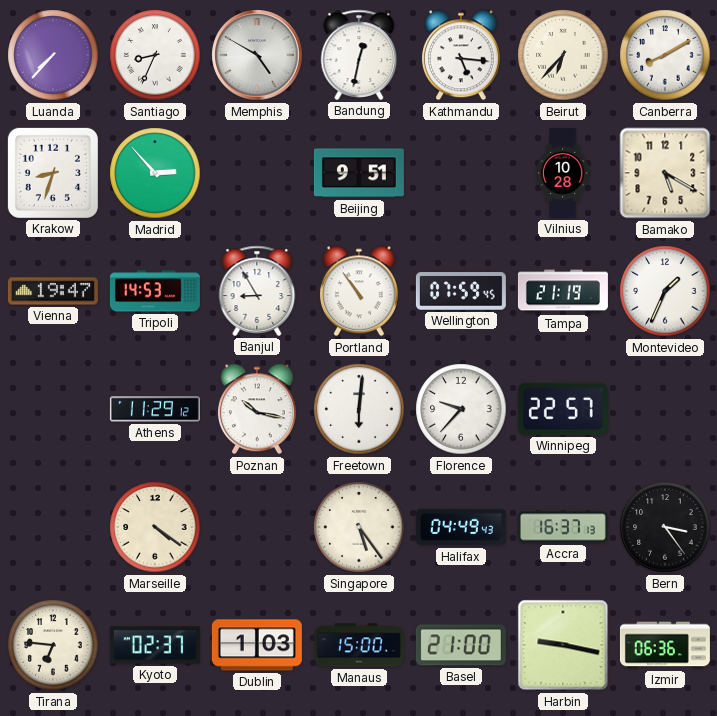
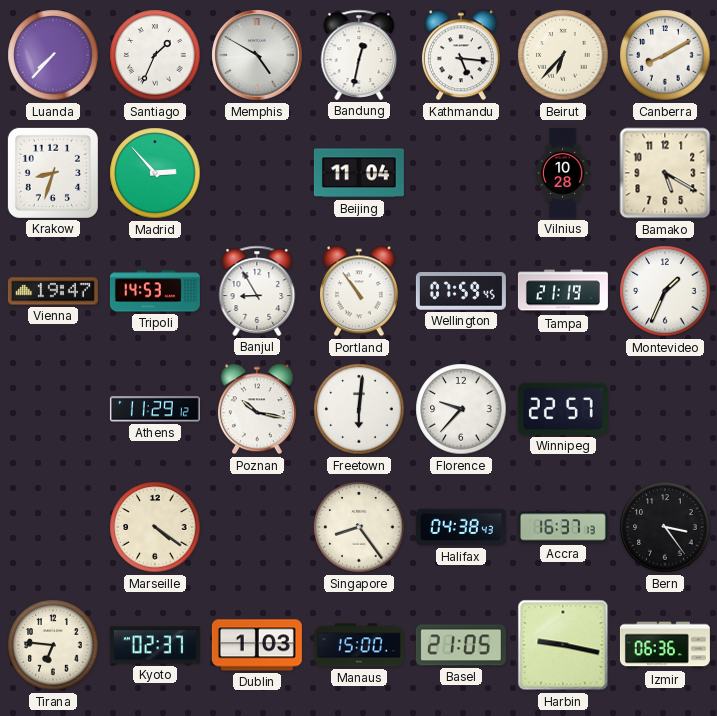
Santiago: 8:34 -> 1:34
Beijing: 9:51 -> 11:04
Singapore: 5:24 -> 8:24
Halifax: 04:49 -> 04:38
Basel: 21:00 -> 21:05
